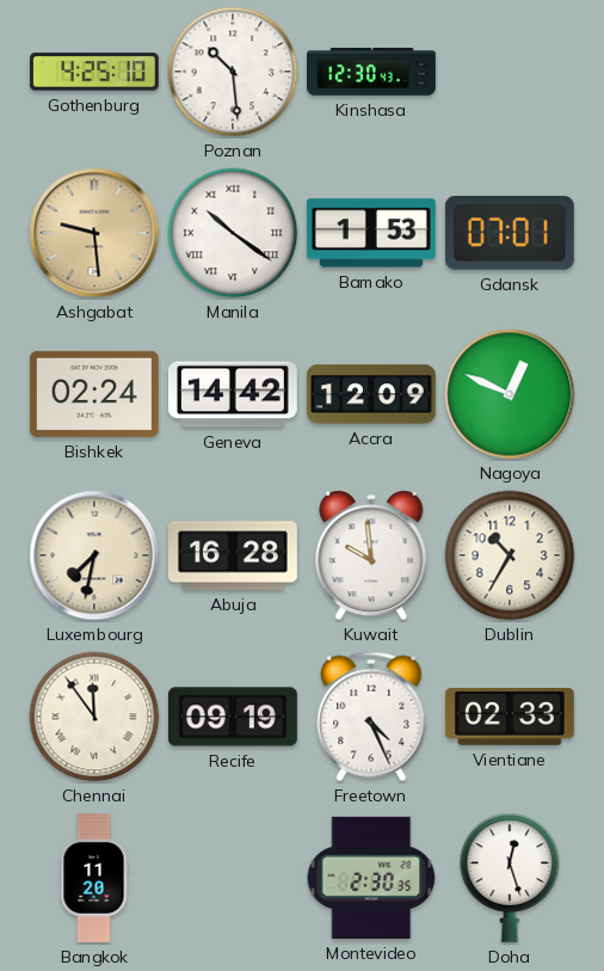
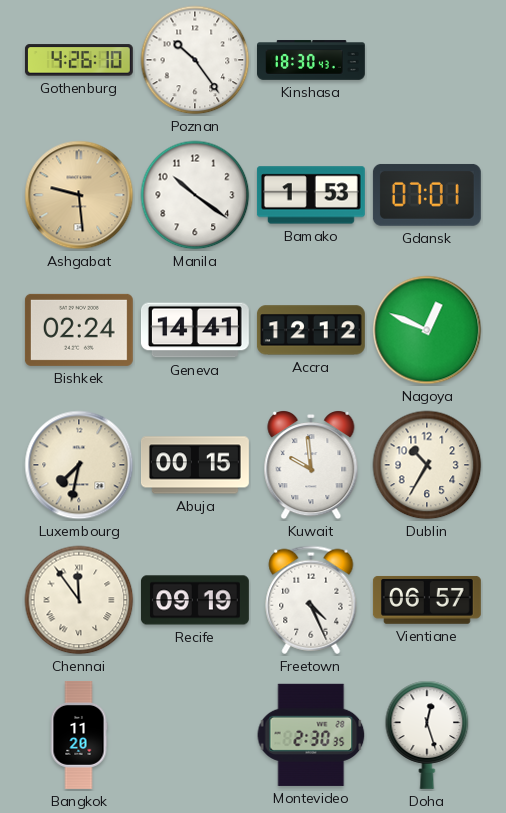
Gothenburg: 4:25 -> 4:26
Poznan: 10:29 -> 10:24
Kinshasa: 12:30 -> 18:30
Manila numerals: Roman -> Arabic
Geneva: 14:42 -> 14:41
Accra: 12:09 -> 12:12
Abuja: 16:28 -> 00:15
Vientiane: 02:33 -> 06:57
